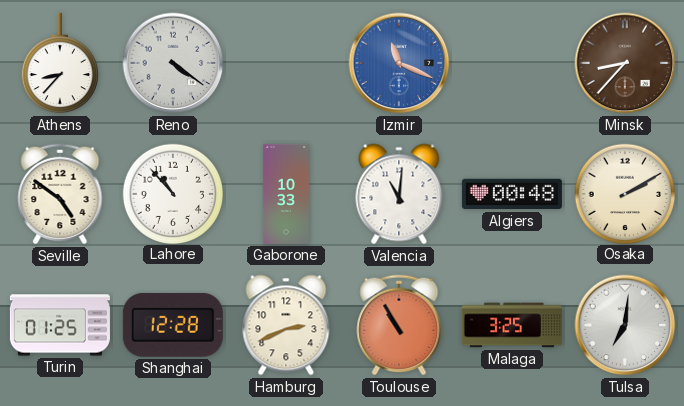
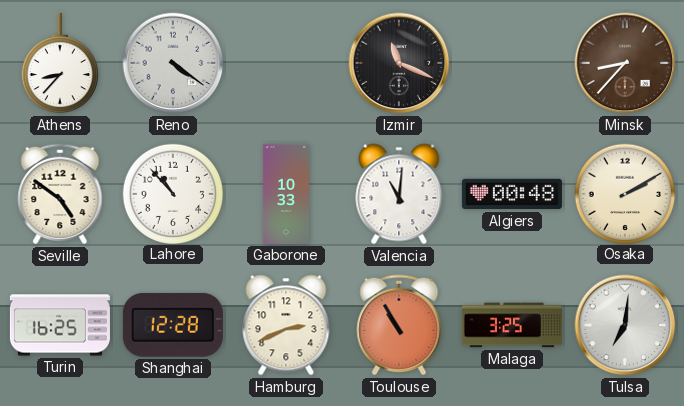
Izmir dial: blue -> black
Turin: 01:25 -> 16:25
